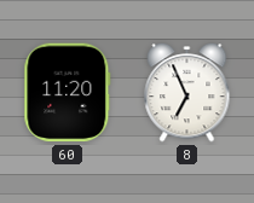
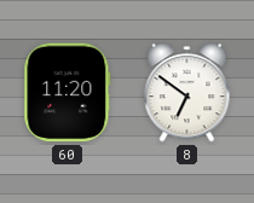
8: 6:56 -> 6:51
